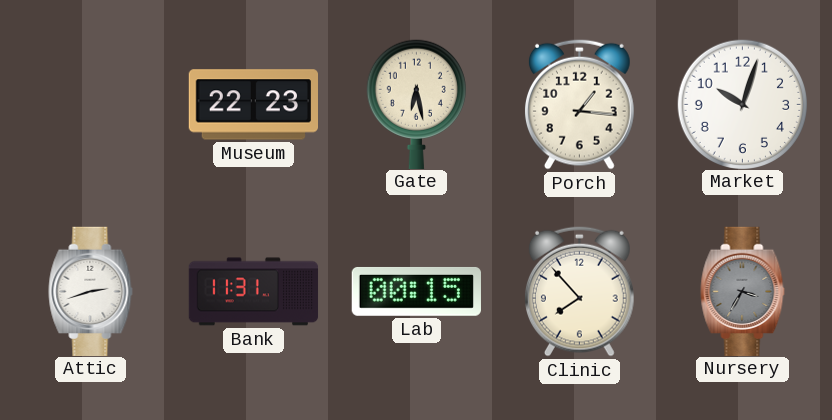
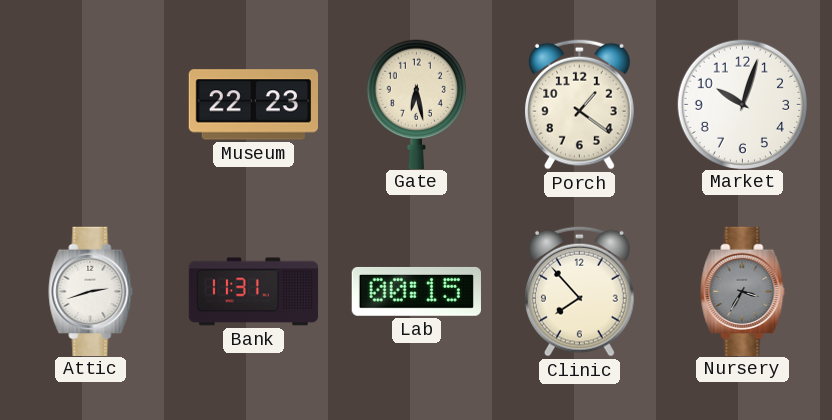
Porch: 1:16 -> 1:21
